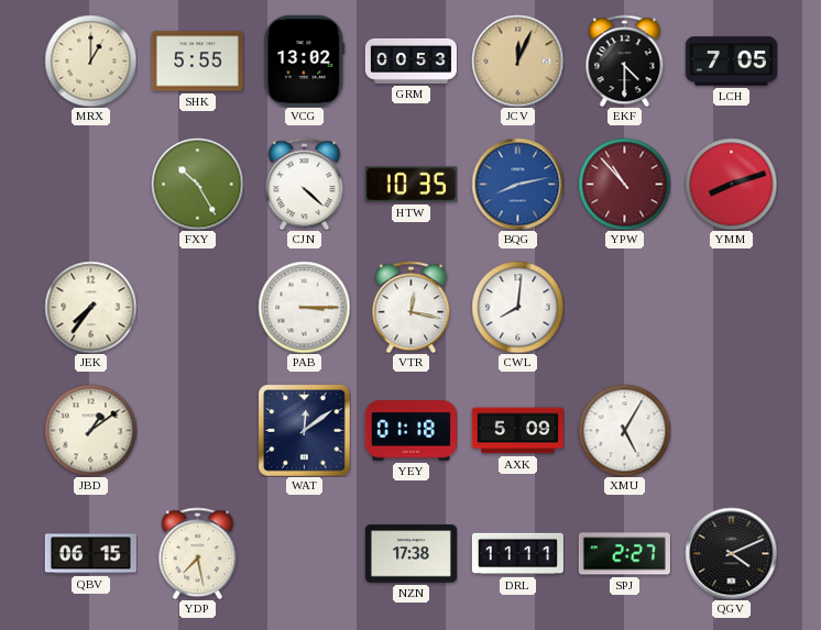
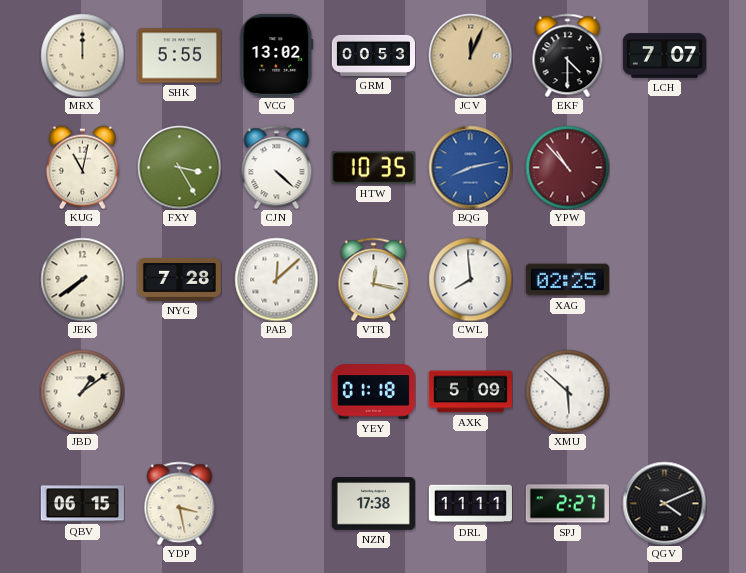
MRX: 1:00 -> 12:00
LCH: 7:05 -> 7:07
KUG: none -> 11:02
FXY: 10:25 -> 3:25
YMM: 8:12 -> none
JEK: 7:36 -> 7:39
NYG: none -> 7:28
PAB: 3:15 -> 12:08
CWL: 8:01 -> 7:59
XAG: none -> 02:25
WAT: 12:09 -> none
XMU: 5:05 -> 5:52
YDP: 7:28 -> 3:28
